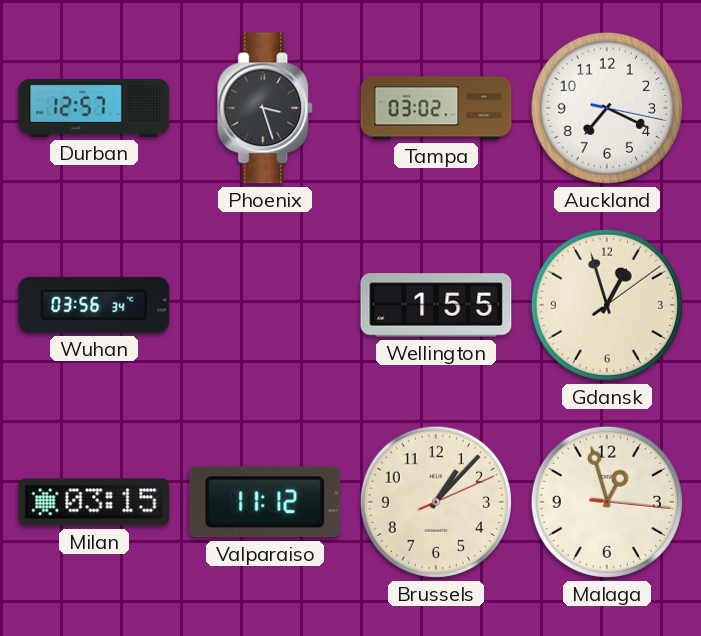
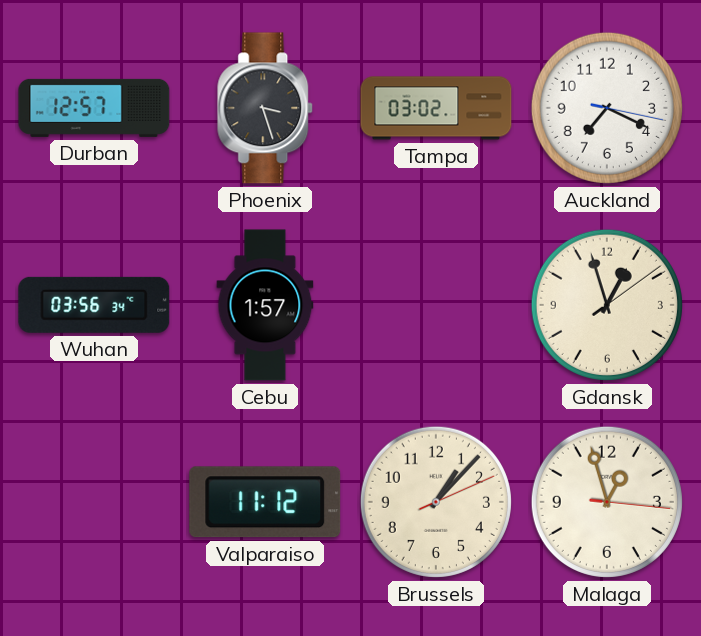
Cebu: none -> 1:57
Wellington: 1:55 -> none
Milan: 03:15 -> none
